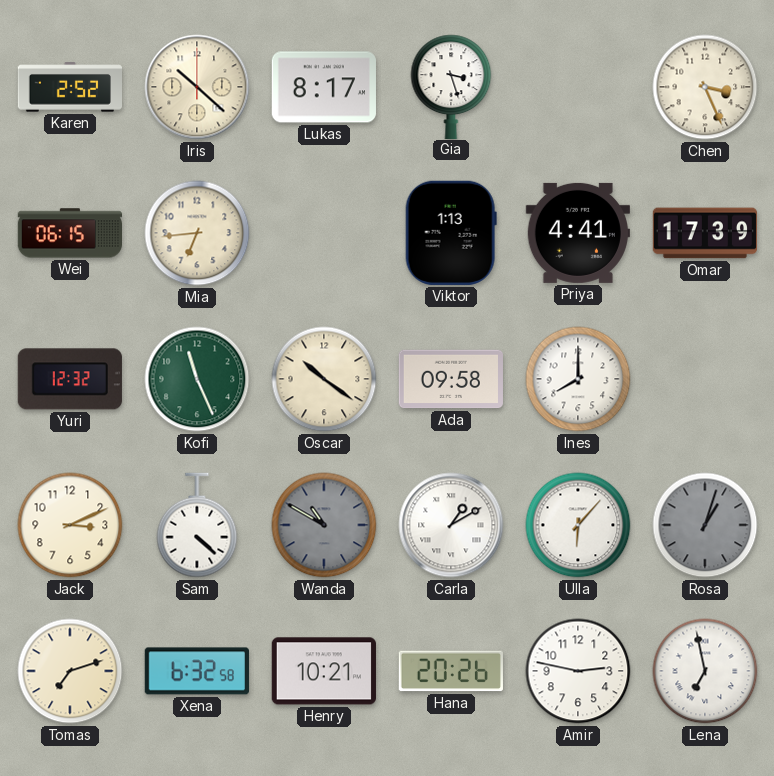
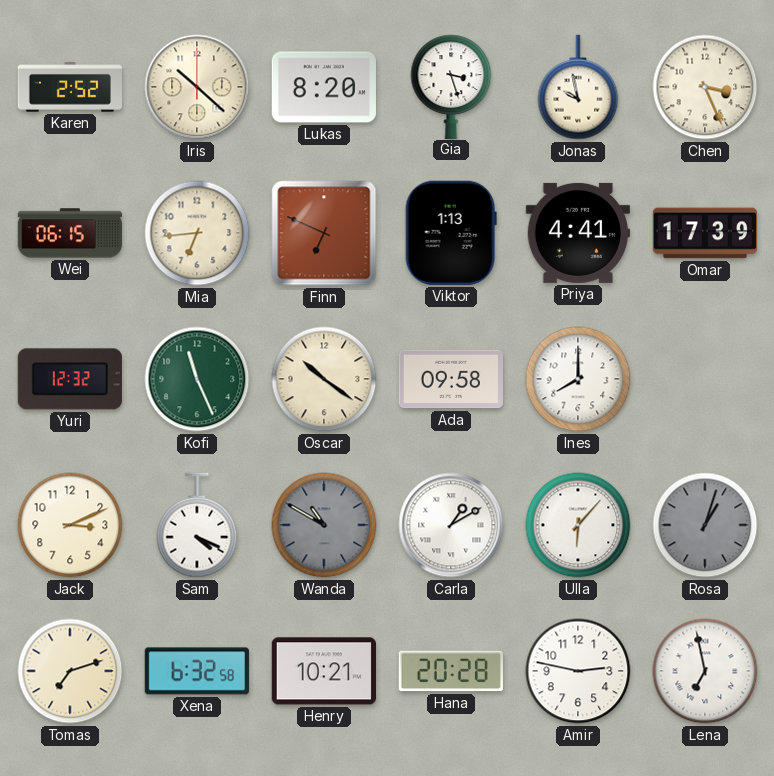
Lukas: 8:17 -> 8:20
Jonas: none -> 9:58
Finn: none -> 6:49
Sam: 4:22 -> 4:19
Hana: 20:26 -> 20:28
